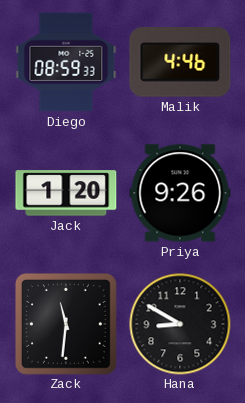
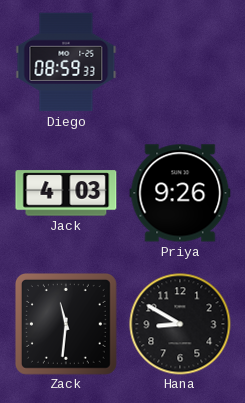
Malik: 4:46 -> none
Jack: 1:20 -> 4:03
